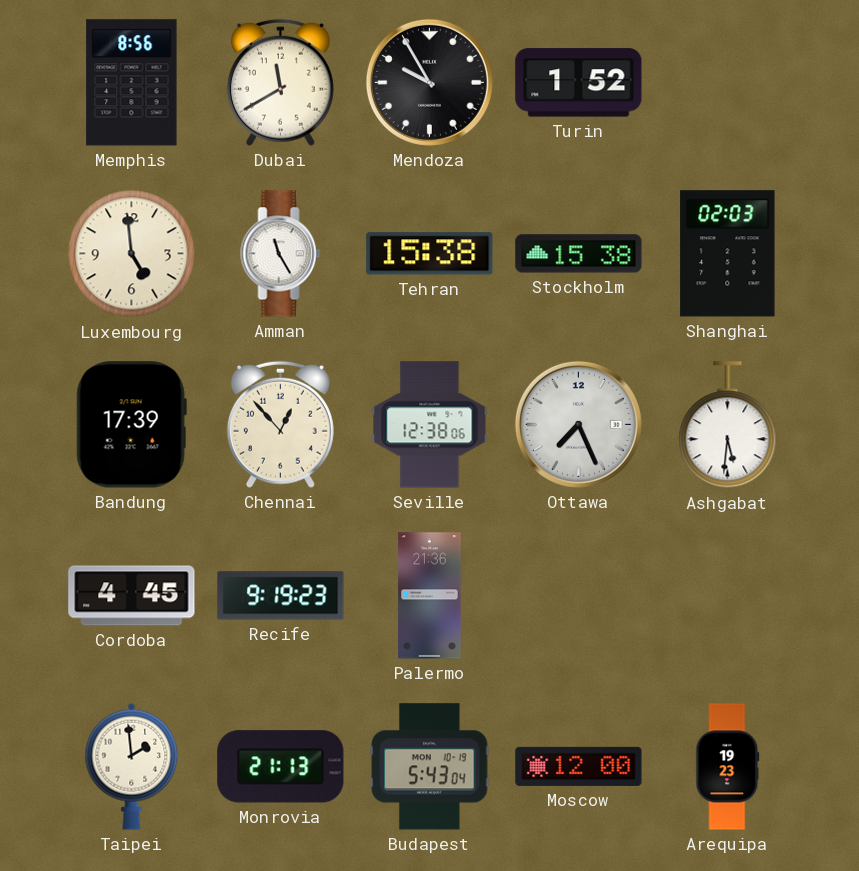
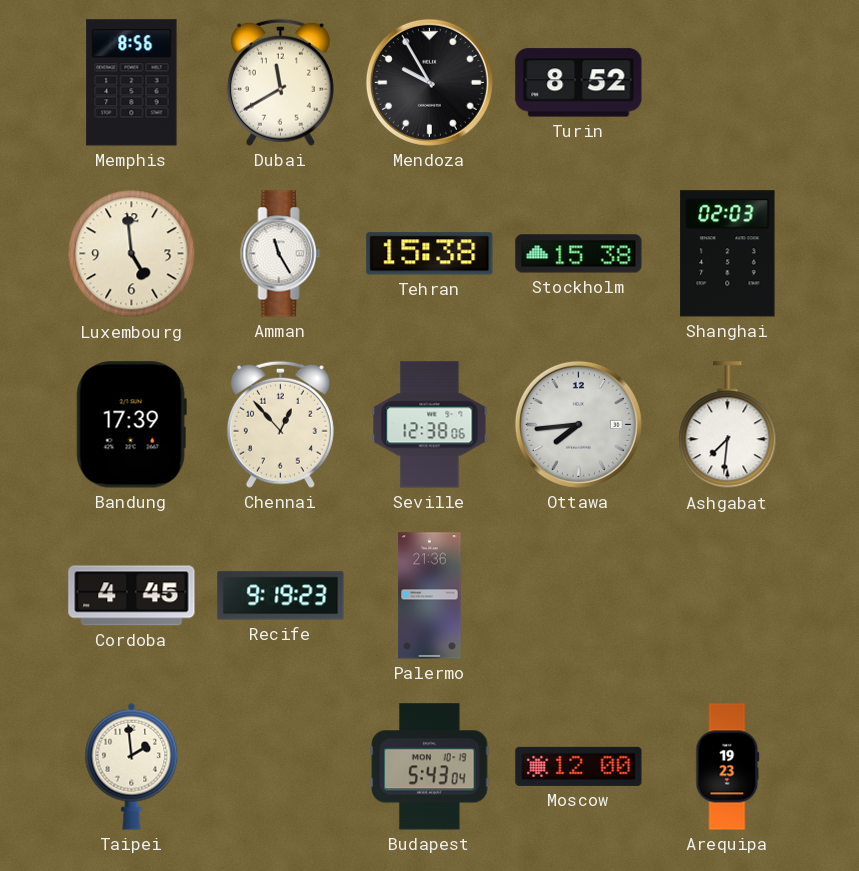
Turin: 1:52 -> 8:52
Ottawa: 7:26 -> 7:44
Ashgabat: 5:31 -> 7:31
Monrovia: 21:13 -> none
